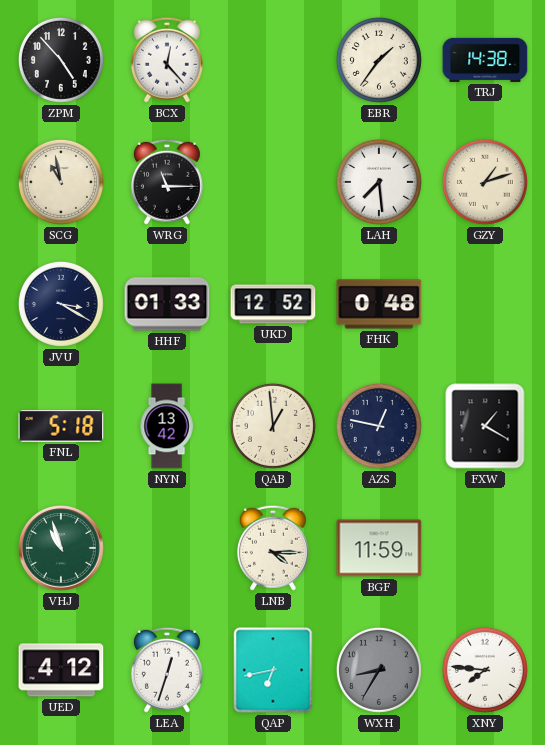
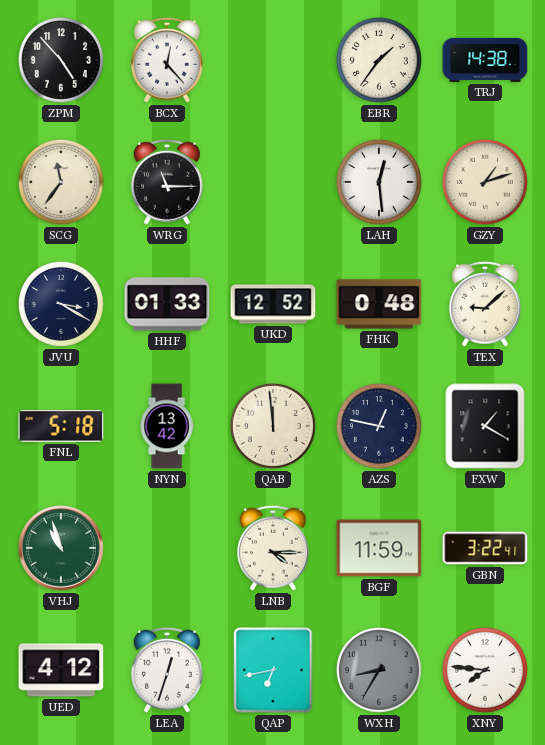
SCG: 10:58 -> 11:36
LAH: 7:29 -> 12:29
TEX: none -> 9:08
QAB: 12:59 -> 11:59
GBN: none -> 3:22
